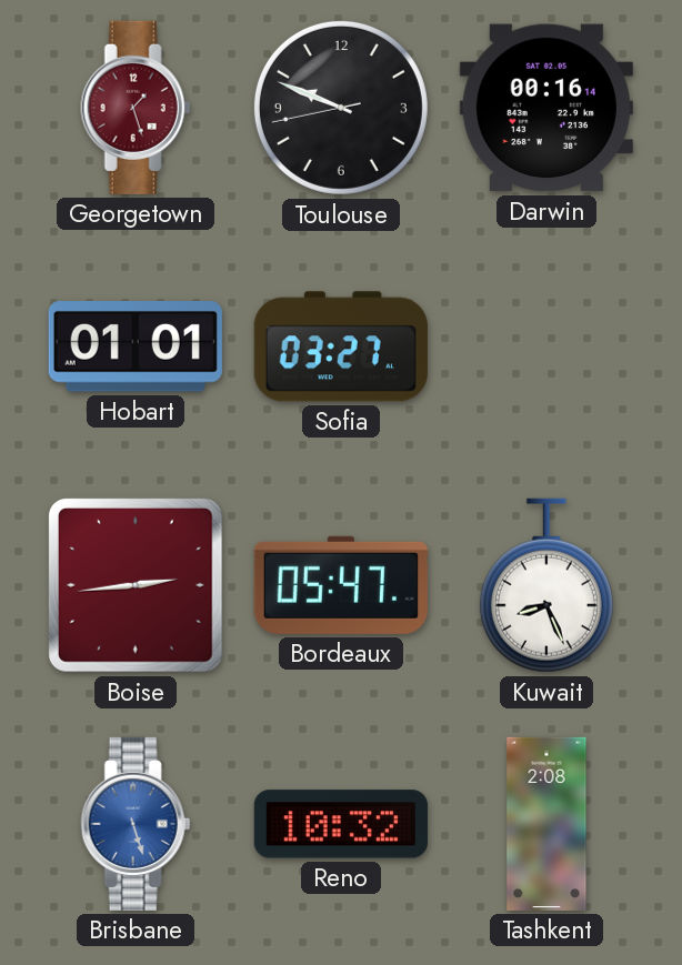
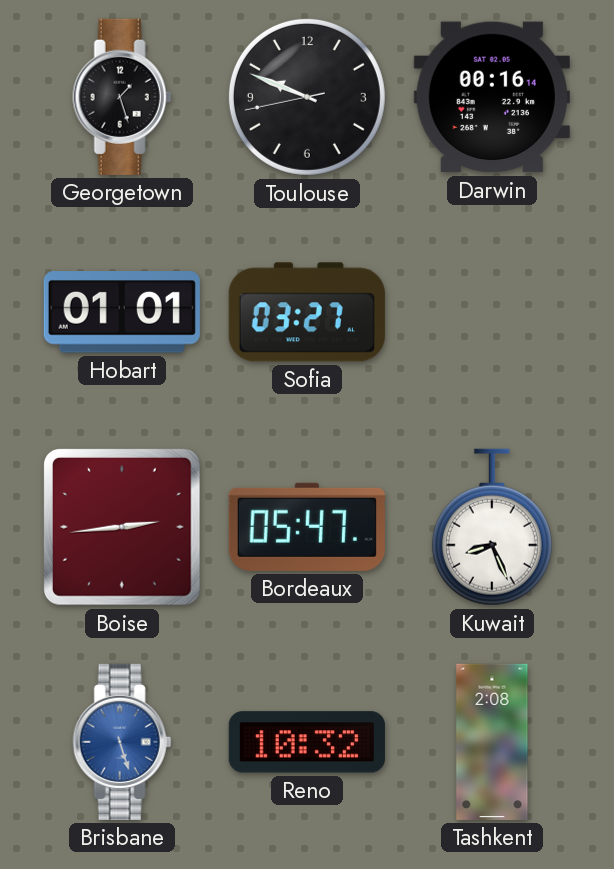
Georgetown dial: burgundy -> black
